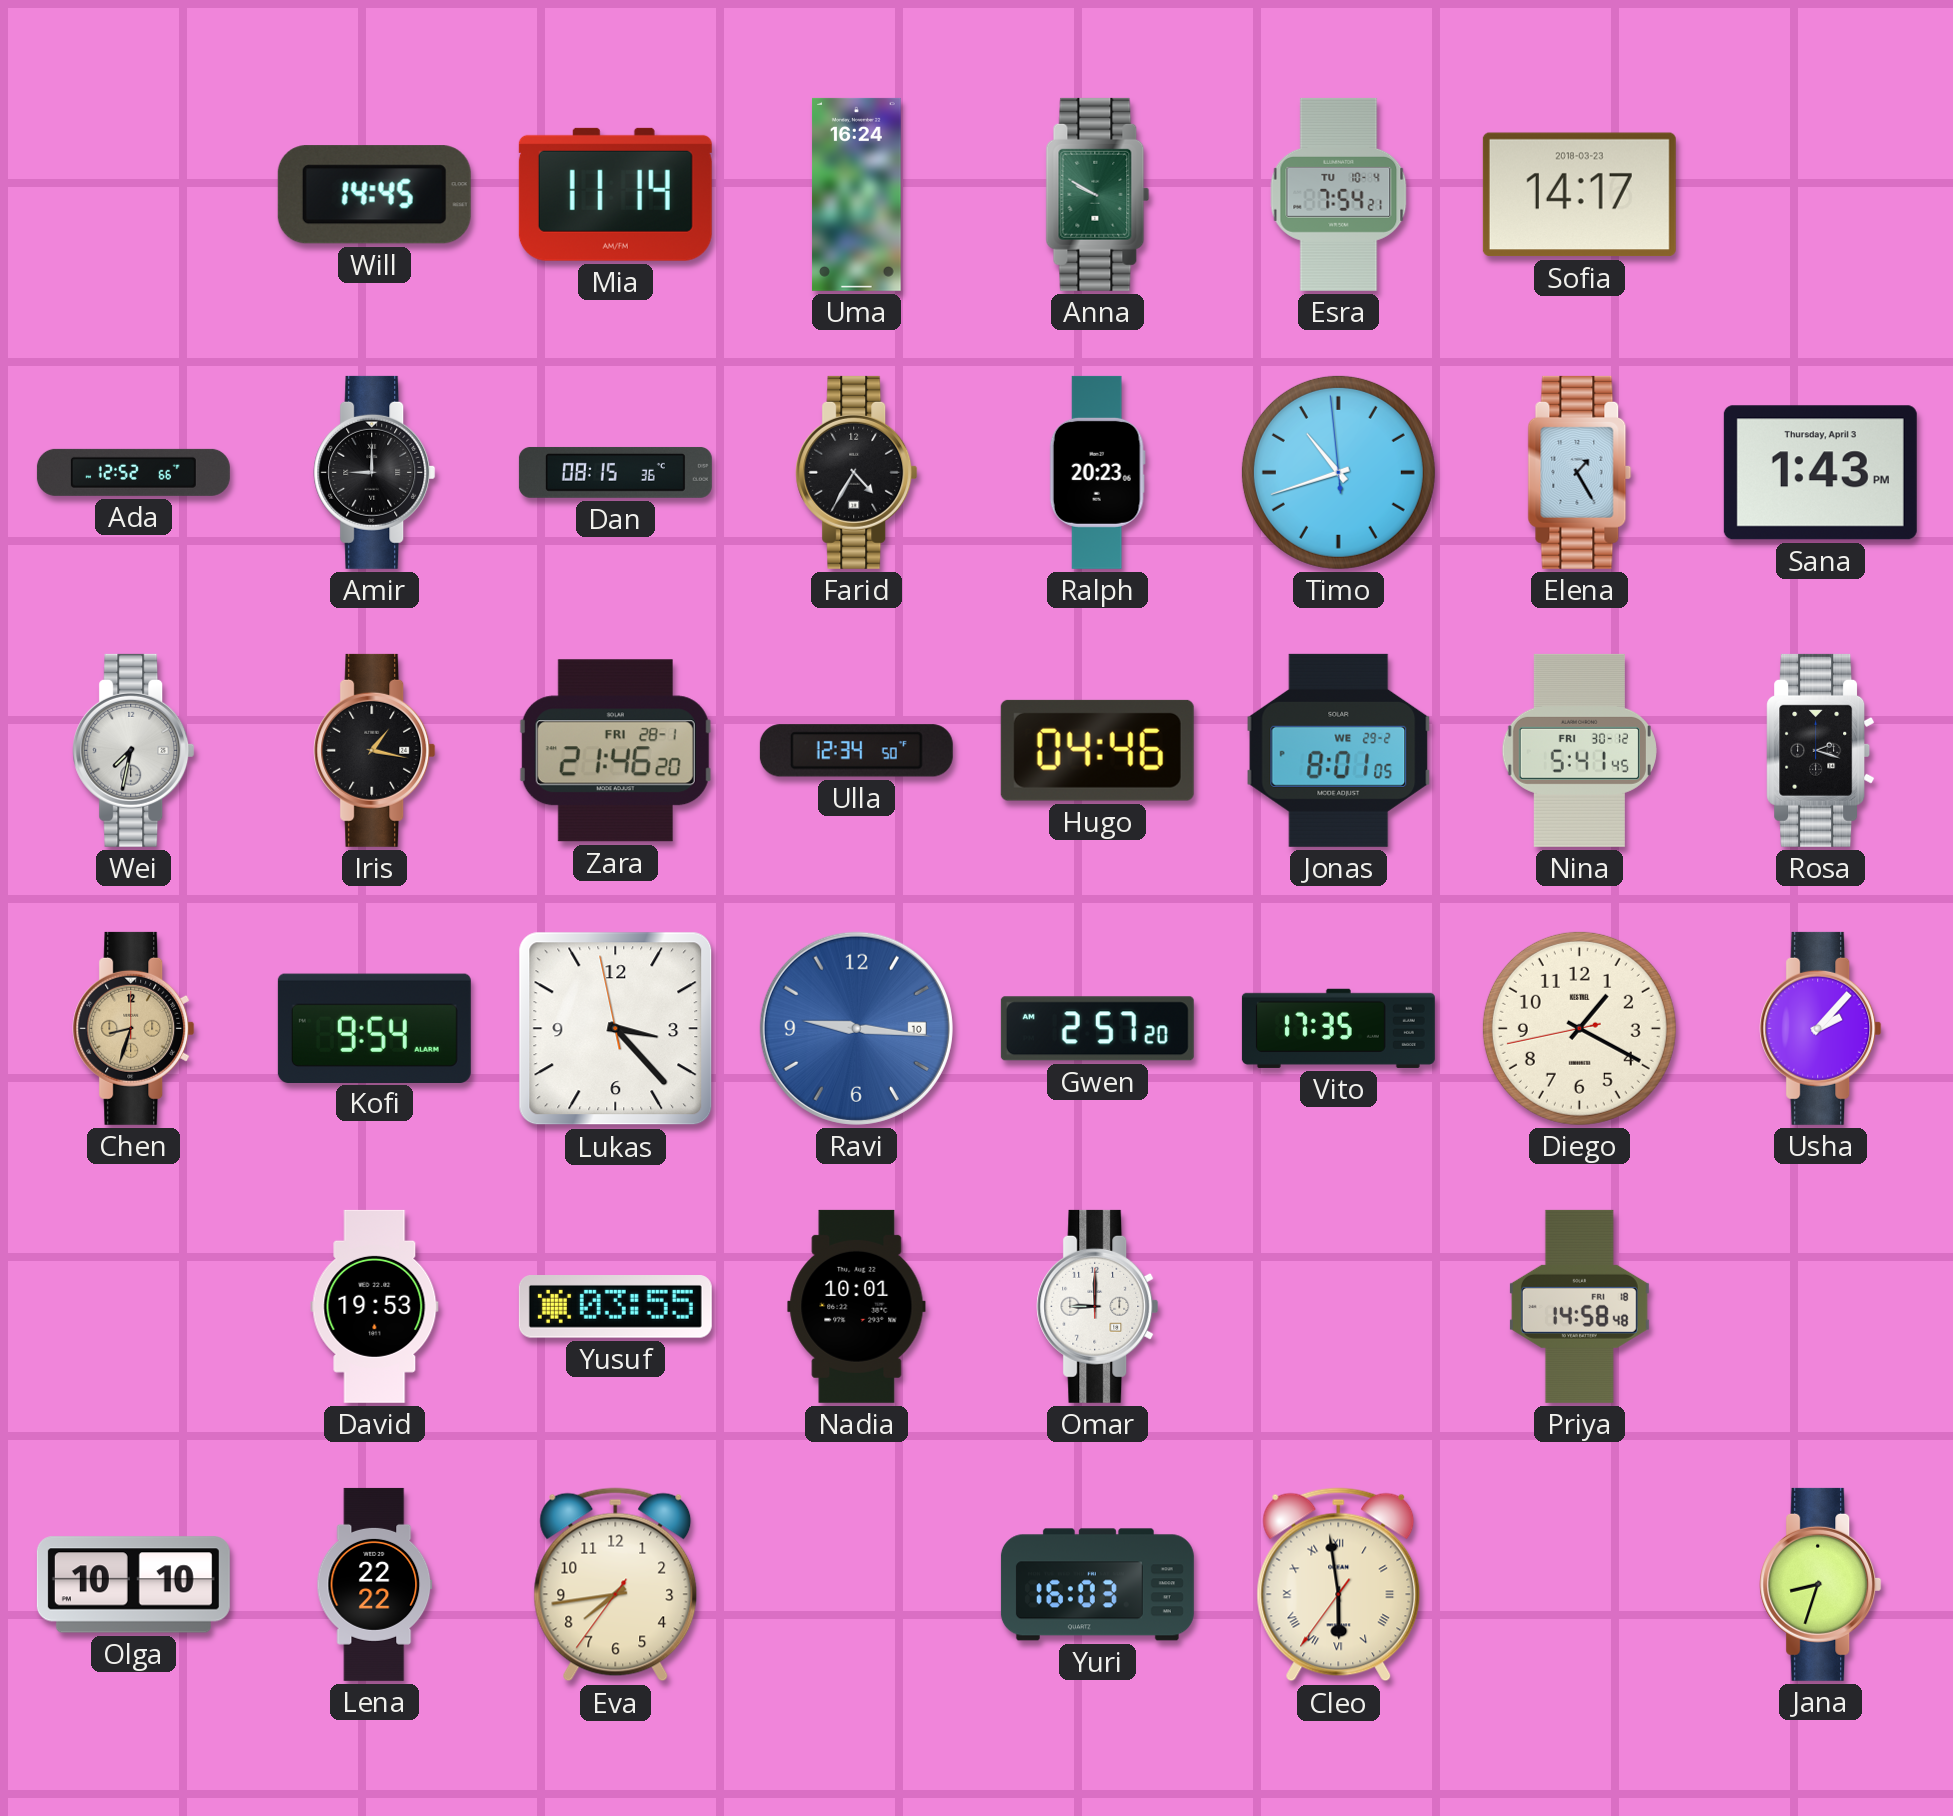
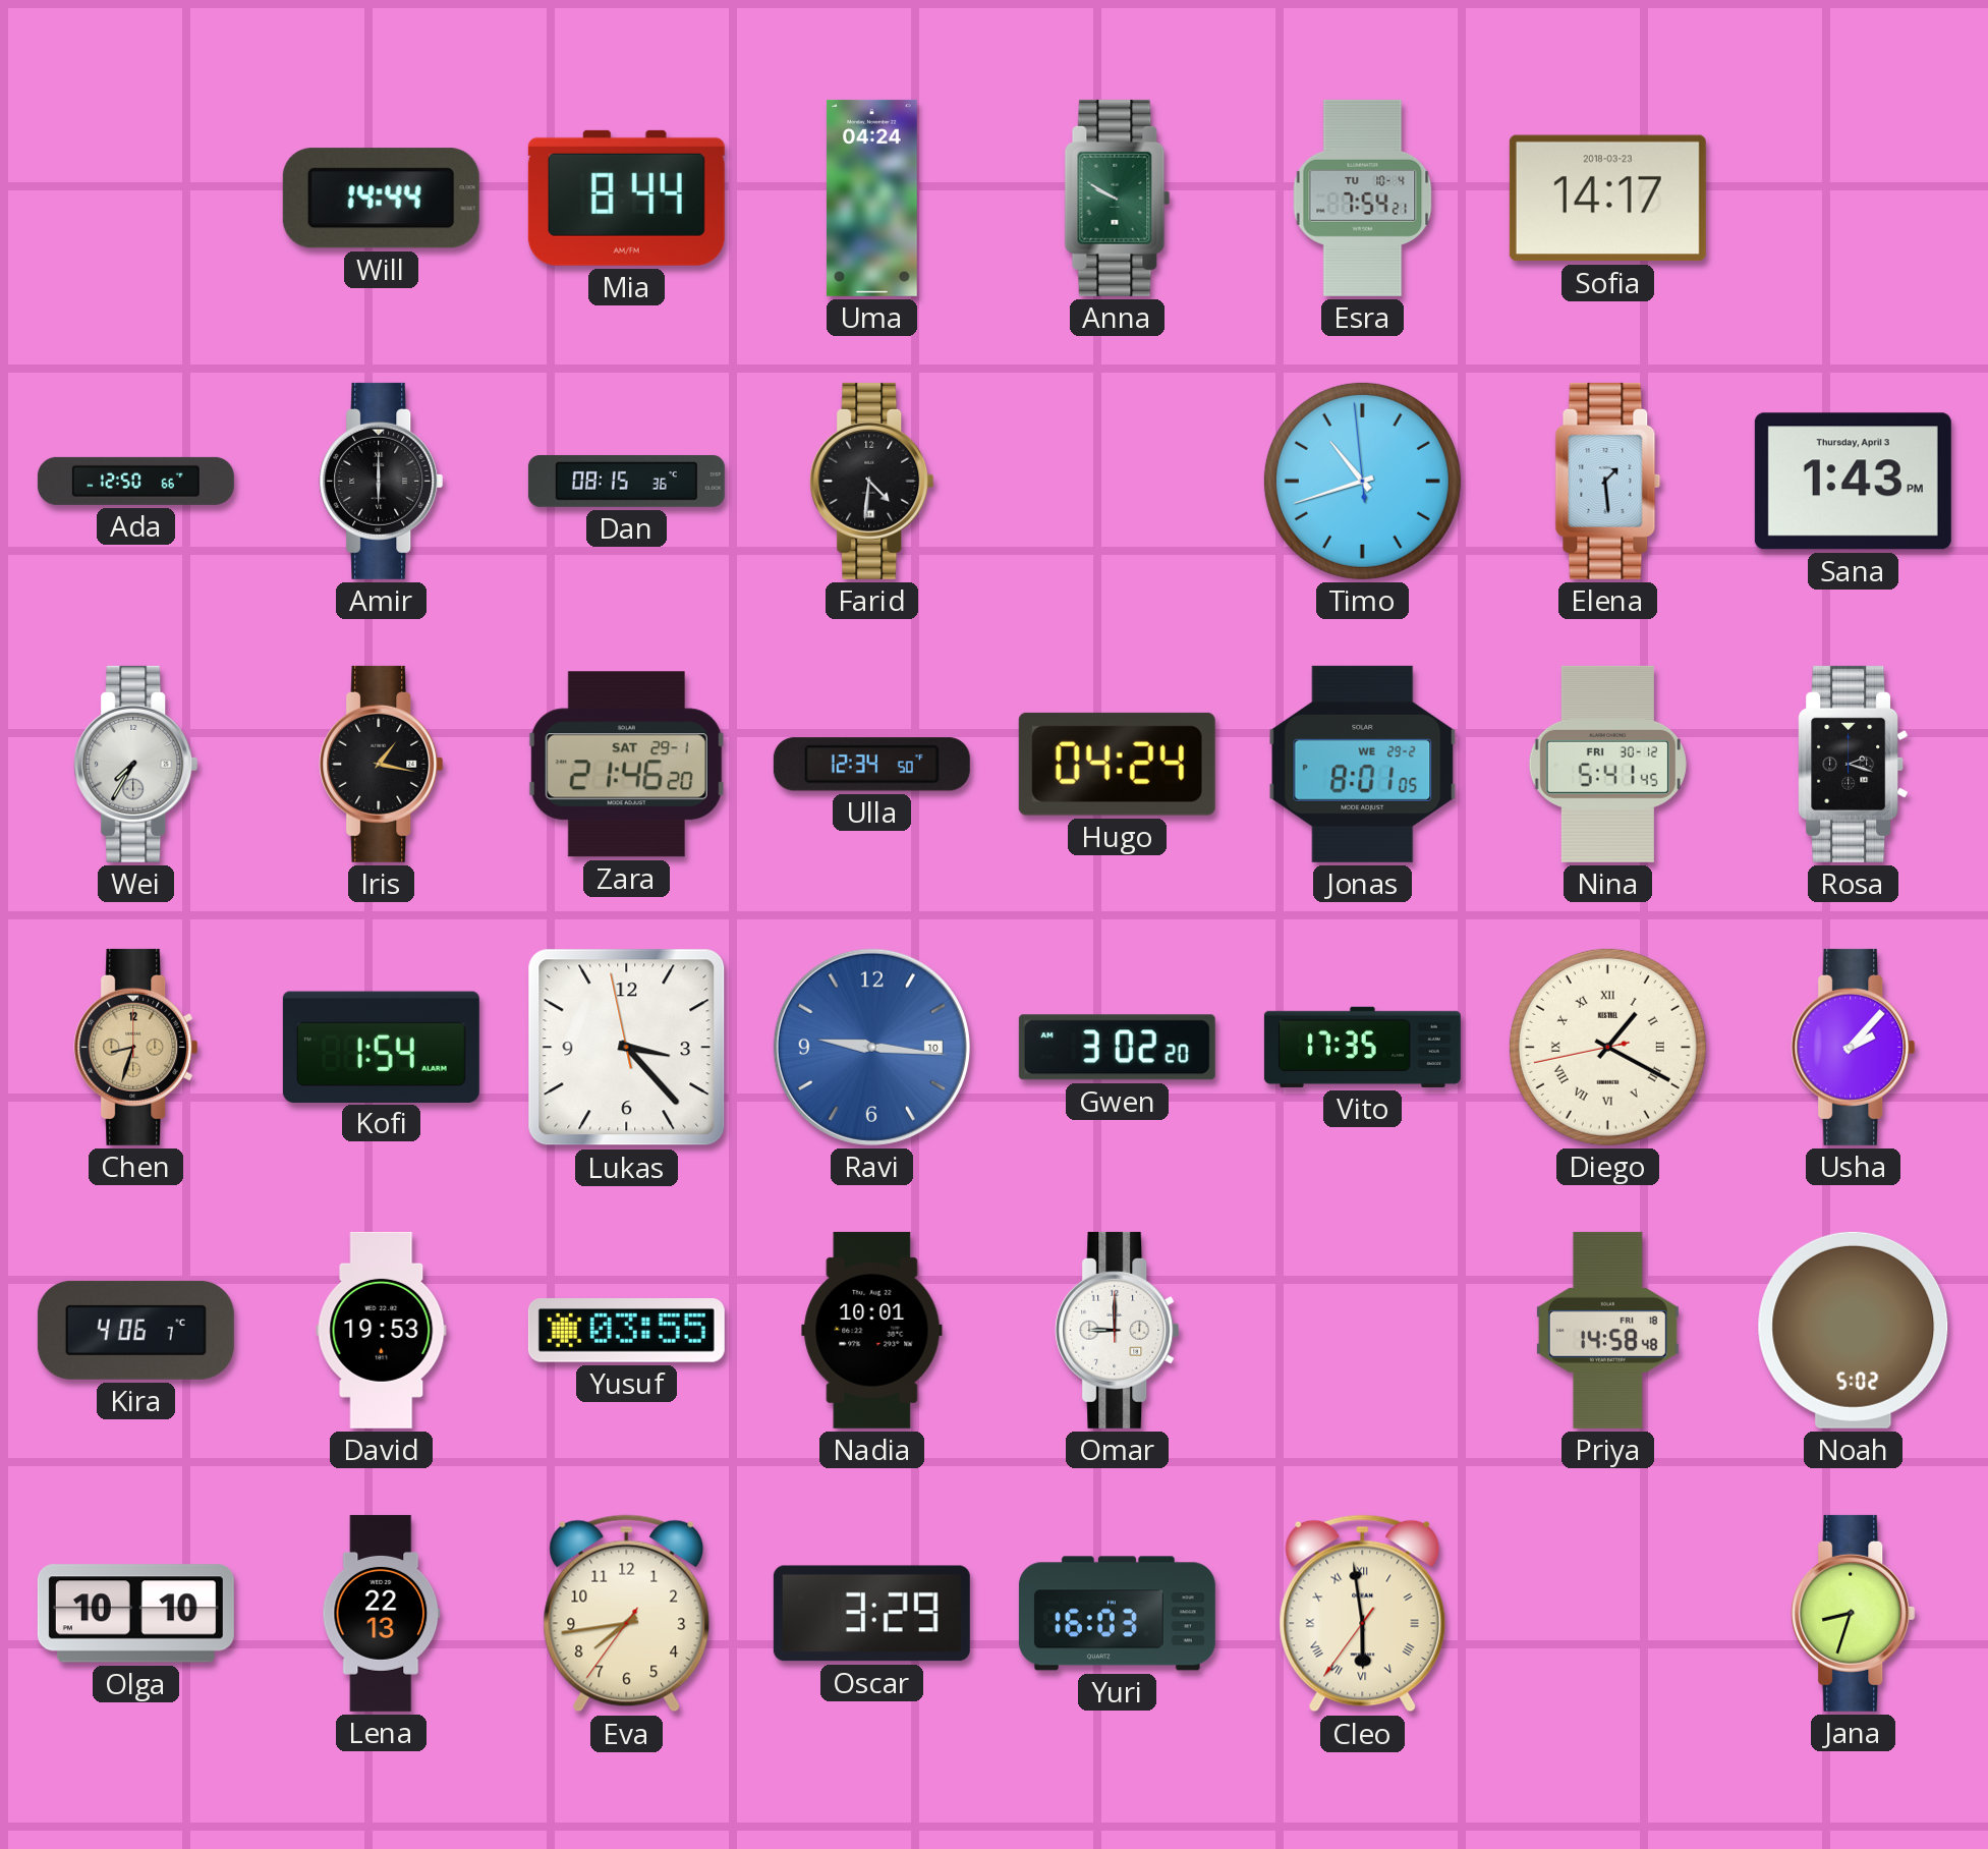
Will: 14:45 -> 14:44
Mia: 11:14 -> 8:44
Uma: 16:24 -> 04:24
Ada: 12:52 -> 12:50
Amir: 9:00 -> 6:00
Farid: 4:35 -> 4:31
Ralph: 20:23 -> none
Elena: 1:25 -> 1:29
Wei: 7:32 -> 7:35
Zara date: FRI 28-1 -> SAT 29-1
Hugo: 04:46 -> 04:24
Kofi: 9:54 -> 1:54
Gwen: 2:57 -> 3:02
Diego numerals: Arabic -> Roman
Kira: none -> 4:06
Noah: none -> 5:02
Lena: 22:22 -> 22:13
Oscar: none -> 3:29
